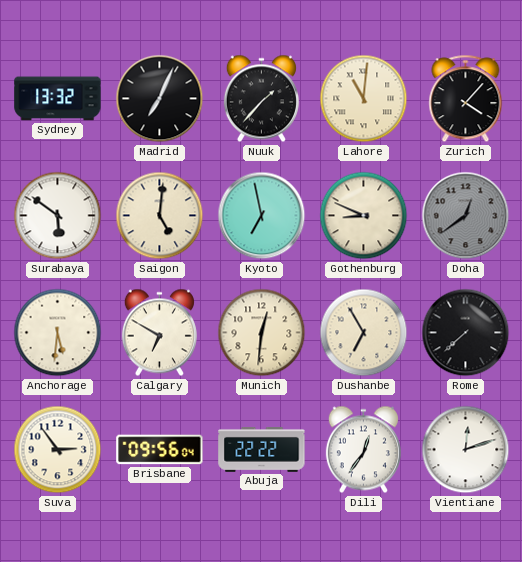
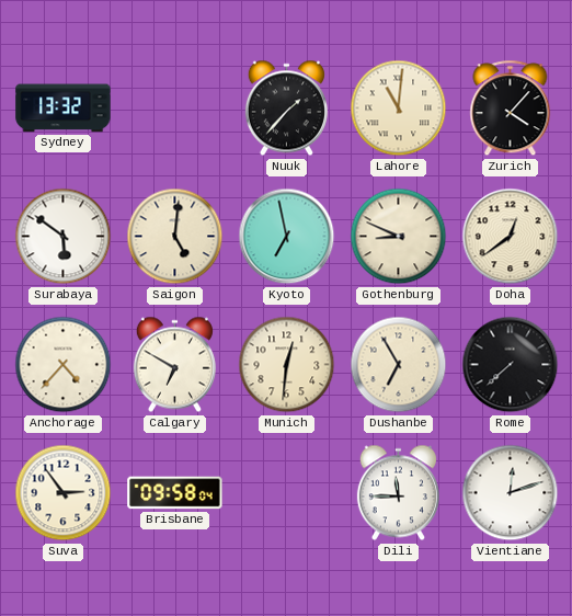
Madrid: 7:04 -> none
Doha dial: grey -> cream
Anchorage: 5:31 -> 4:37
Brisbane: 09:56 -> 09:58
Abuja: 22:22 -> none
Dili: 12:36 -> 11:45
